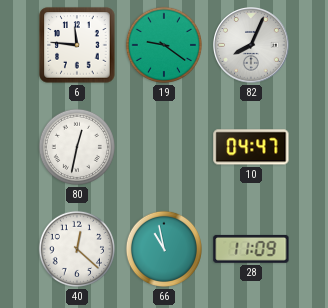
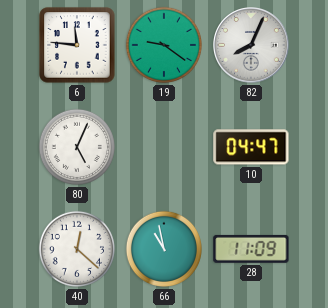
80: 12:32 -> 5:04
